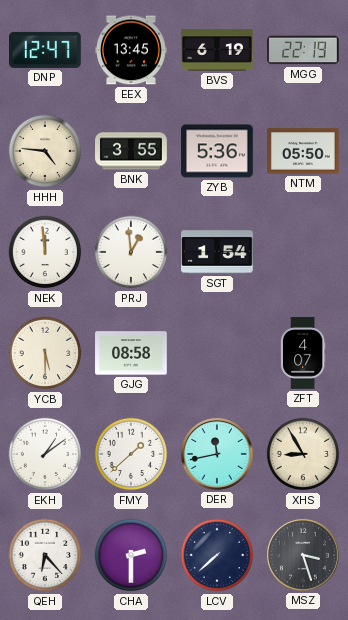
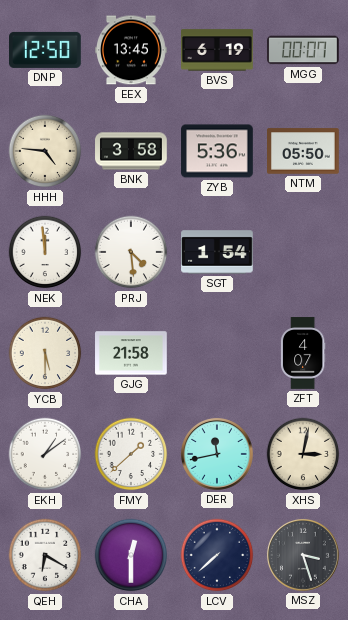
DNP: 12:47 -> 12:50
MGG: 22:19 -> 00:07
BNK: 3:55 -> 3:58
PRJ: 12:59 -> 4:29
GJG: 08:58 -> 21:58
XHS: 8:55 -> 3:02
QEH: 6:23 -> 6:20
CHA: 2:30 -> 12:30
